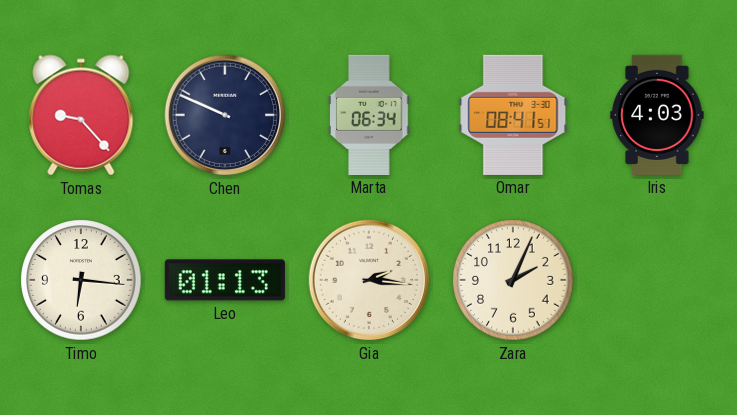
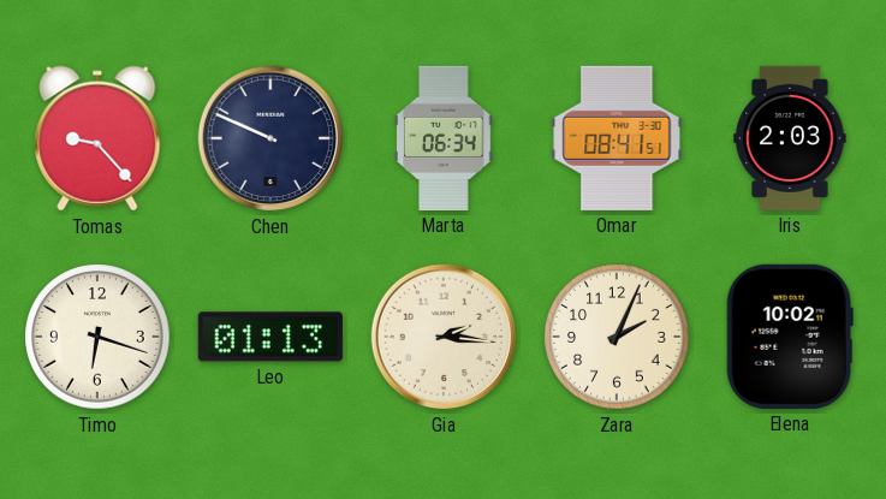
Iris: 4:03 -> 2:03
Timo: 6:16 -> 6:18
Elena: none -> 10:02
